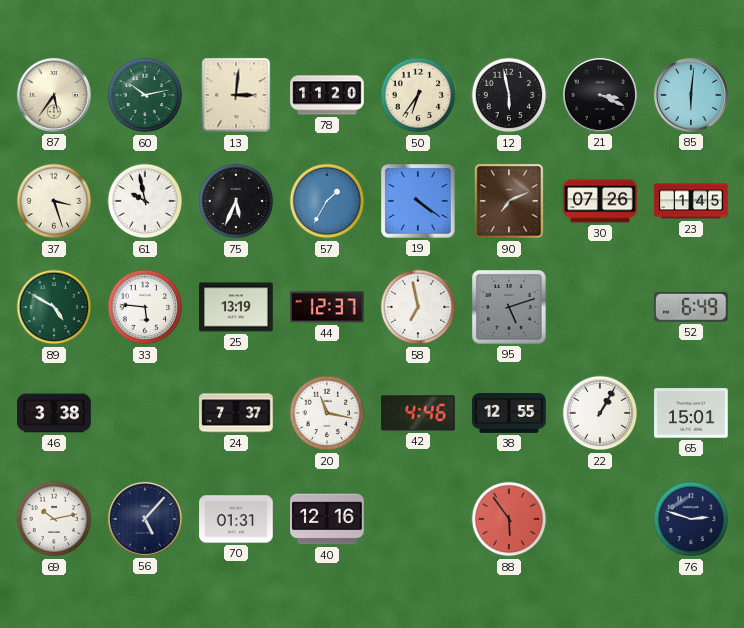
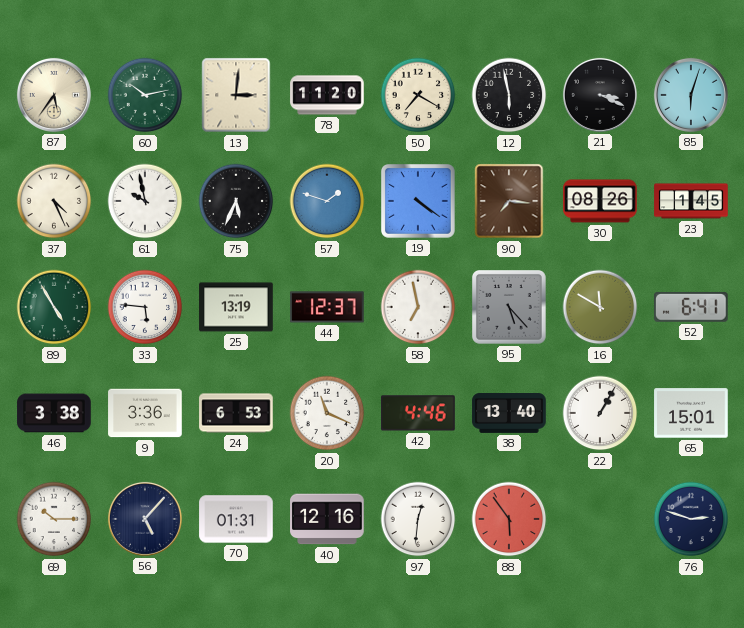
50: 6:36 -> 7:20
85: 6:01 -> 6:03
37: 3:27 -> 4:26
57: 1:35 -> 1:48
90: 7:11 -> 7:16
30: 07:26 -> 08:26
89: 4:50 -> 4:55
95: 5:12 -> 5:23
16: none -> 11:50
52: 6:49 -> 6:41
9: none -> 3:36
24: 7:37 -> 6:53
20: 11:17 -> 11:19
38: 12:55 -> 13:40
69: 10:13 -> 10:15
97: none -> 12:31
